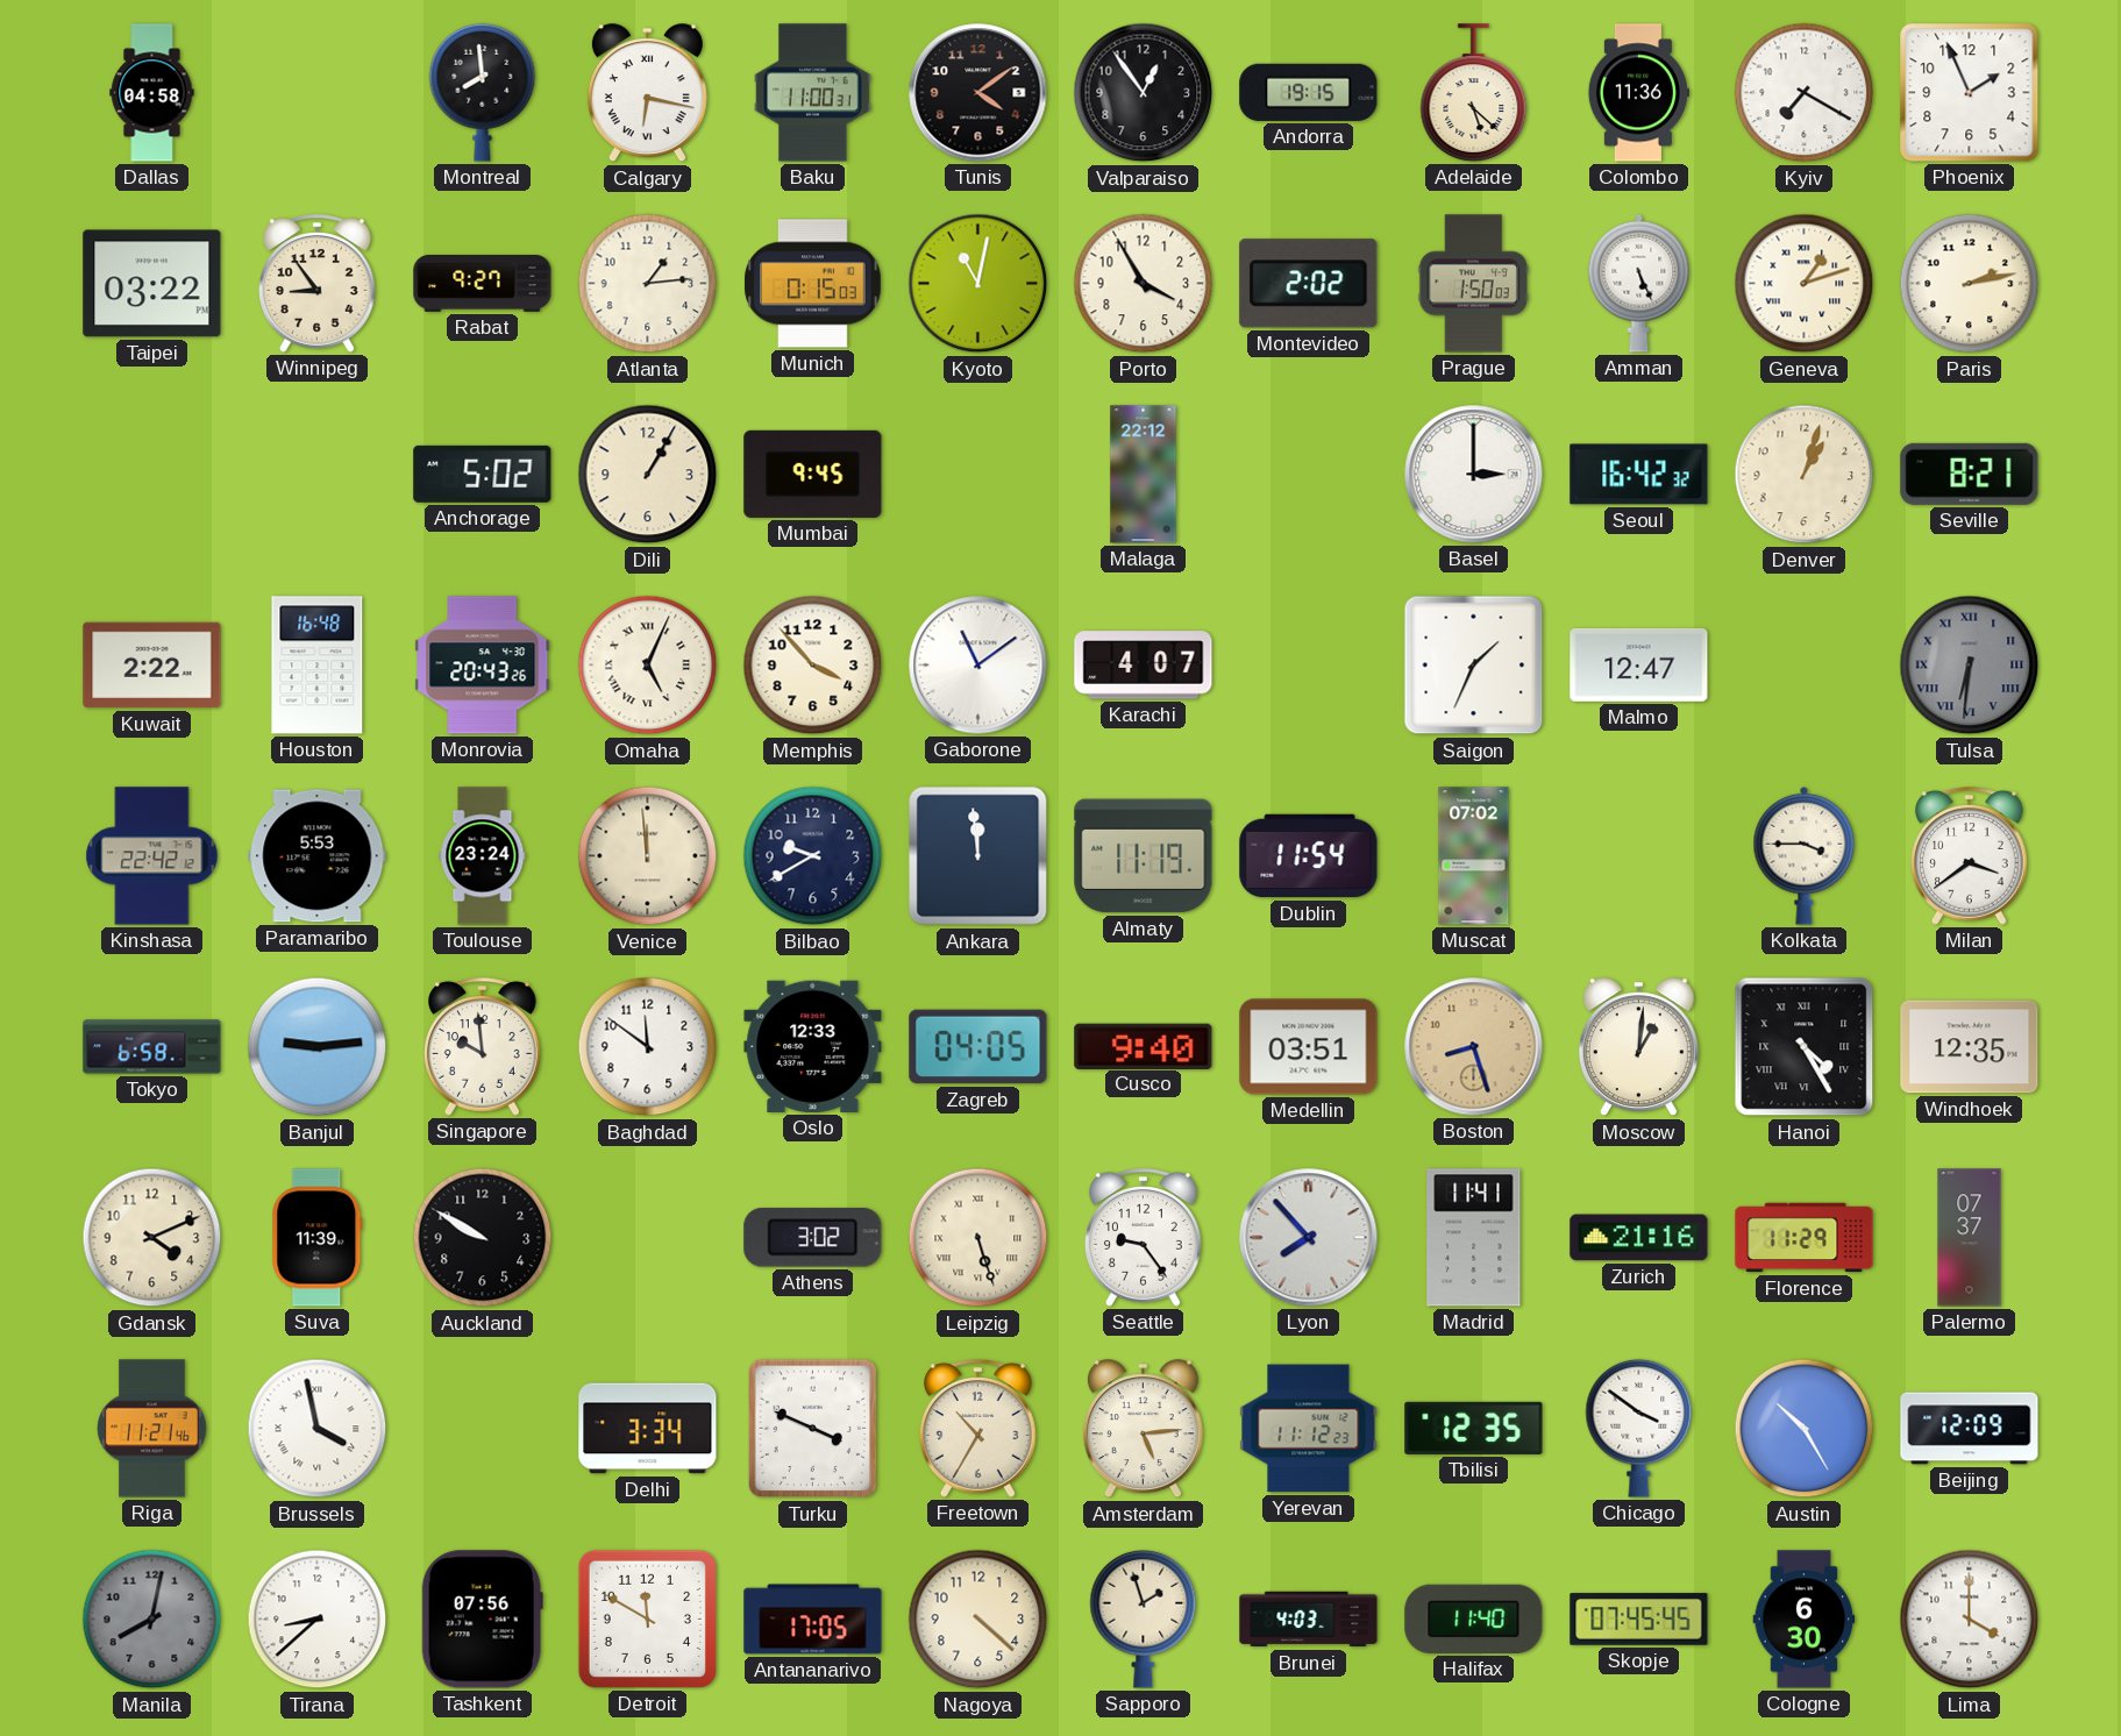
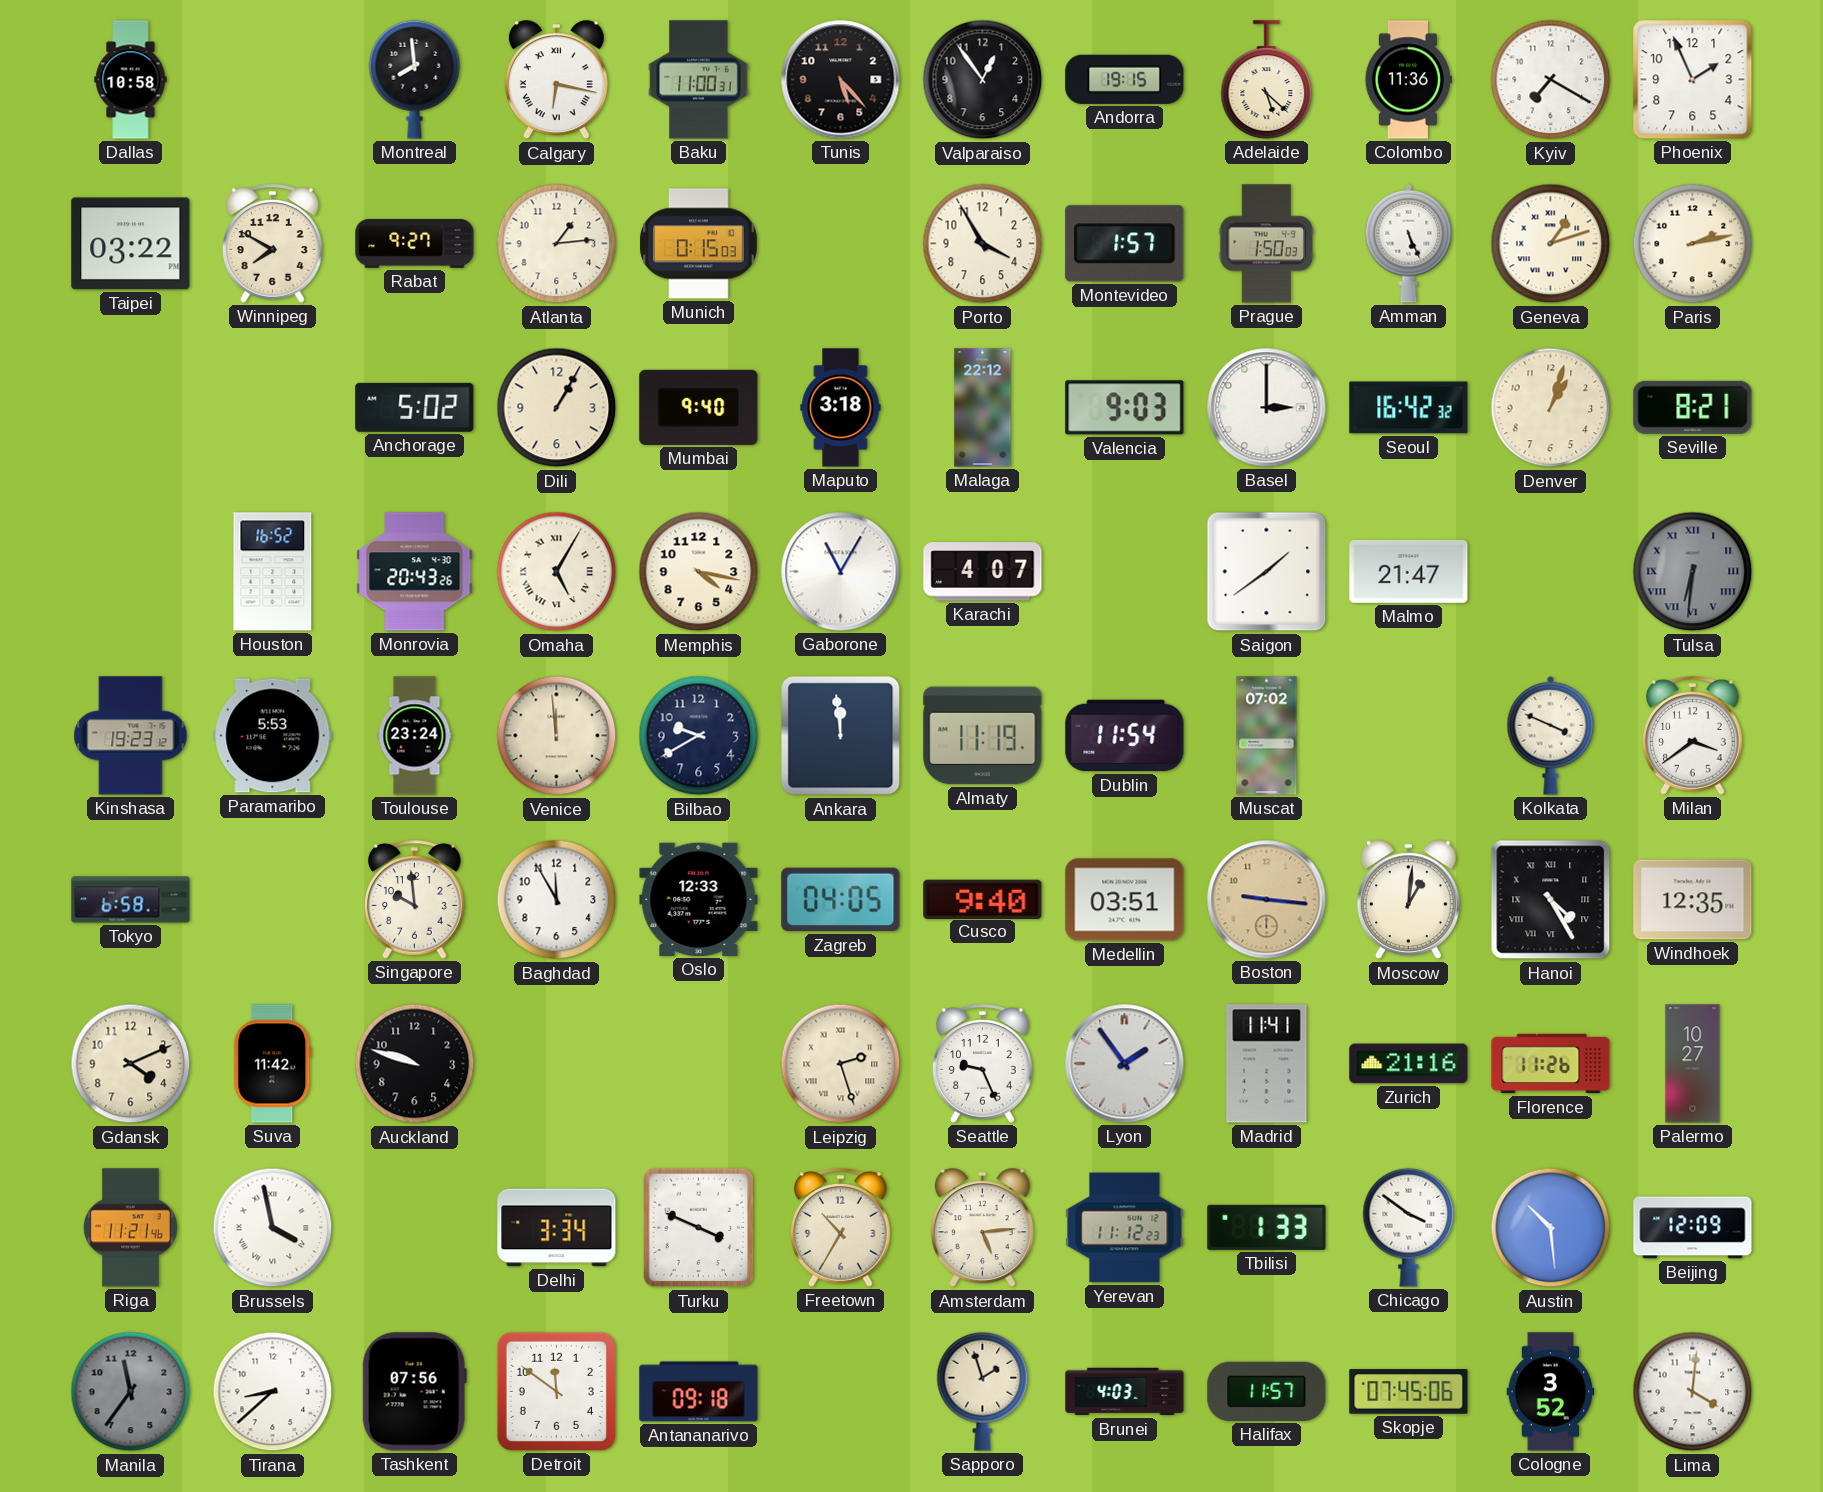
Dallas: 04:58 -> 10:58
Tunis: 4:09 -> 5:23
Winnipeg: 8:54 -> 7:50
Kyoto: 11:02 -> none
Montevideo: 2:02 -> 1:57
Mumbai: 9:45 -> 9:40
Maputo: none -> 3:18
Valencia: none -> 9:03
Kuwait: 2:22 -> none
Houston: 16:48 -> 16:52
Omaha: 5:04 -> 5:05
Memphis: 3:53 -> 4:17
Gaborone: 11:09 -> 11:05
Saigon: 1:34 -> 1:39
Malmo: 12:47 -> 21:47
Kinshasa: 22:42 -> 19:23
Kolkata: 3:45 -> 3:49
Banjul: 9:14 -> none
Baghdad: 11:51 -> 11:55
Boston: 8:27 -> 9:16
Suva: 11:39 -> 11:42
Auckland: 9:50 -> 9:48
Athens: 3:02 -> none
Leipzig: 5:27 -> 2:27
Seattle: 9:24 -> 9:26
Lyon: 7:53 -> 1:54
Florence: 11:29 -> 11:26
Palermo: 07:37 -> 10:27
Tbilisi: 12:35 -> 1:33
Austin: 10:25 -> 10:29
Manila: 8:02 -> 11:36
Detroit: 11:50 -> 11:51
Antananarivo: 17:05 -> 09:18
Nagoya: 4:22 -> none
Halifax: 11:40 -> 11:57
Skopje: 07:45:45 -> 07:45:06
Cologne: 6:30 -> 3:52
Lima: 4:00 -> 4:01
